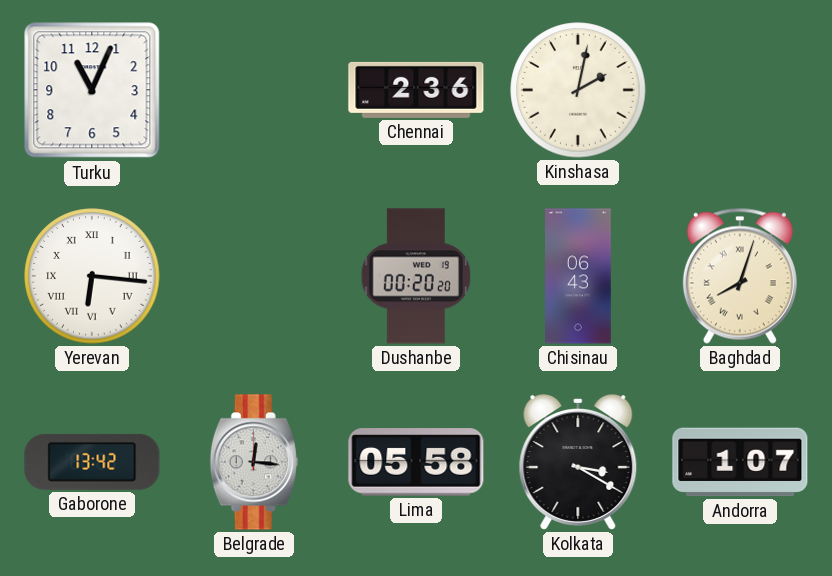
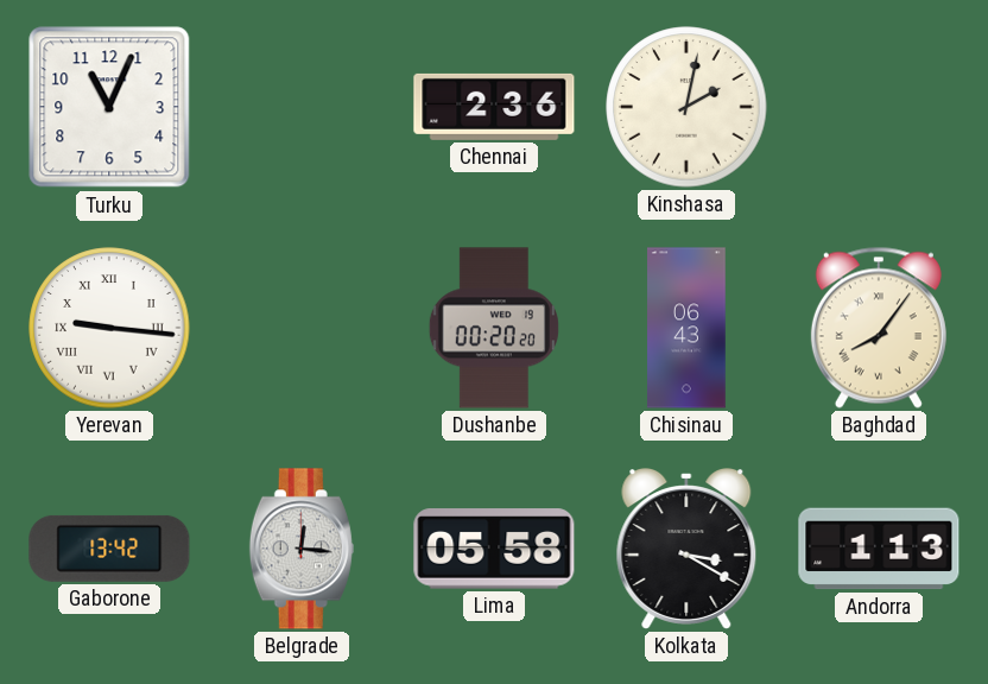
Yerevan: 6:16 -> 9:16
Baghdad: 8:03 -> 8:06
Andorra: 1:07 -> 1:13
